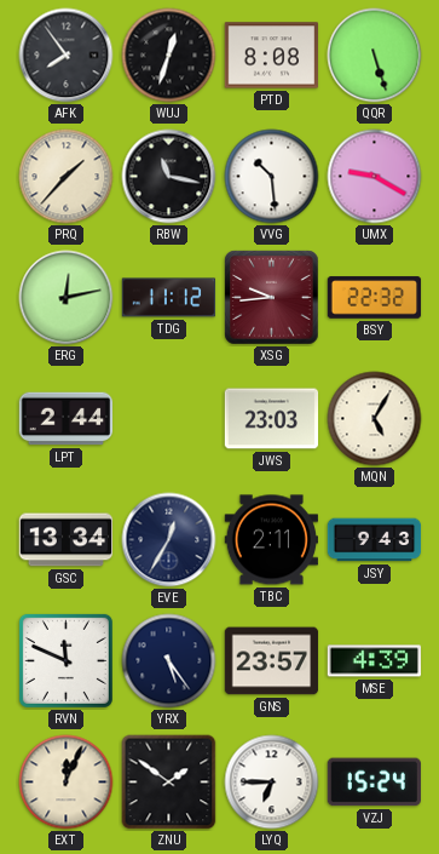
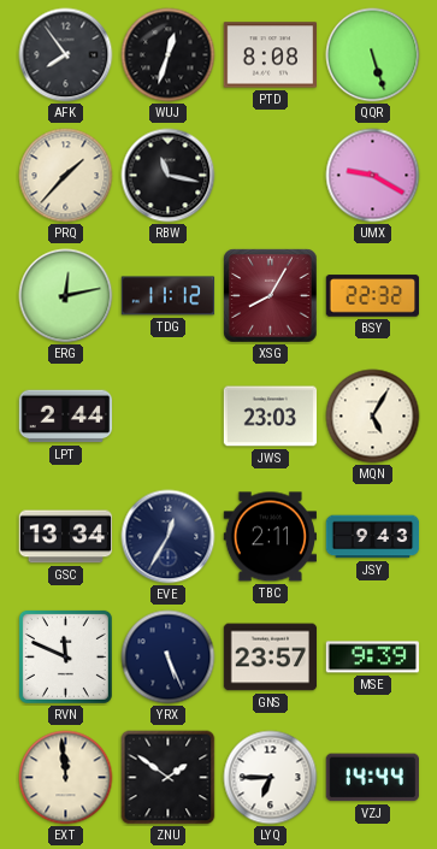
VVG: 10:29 -> none
XSG: 9:44 -> 8:05
YRX: 5:24 -> 5:26
MSE: 4:39 -> 9:39
EXT: 12:04 -> 11:59
VZJ: 15:24 -> 14:44
